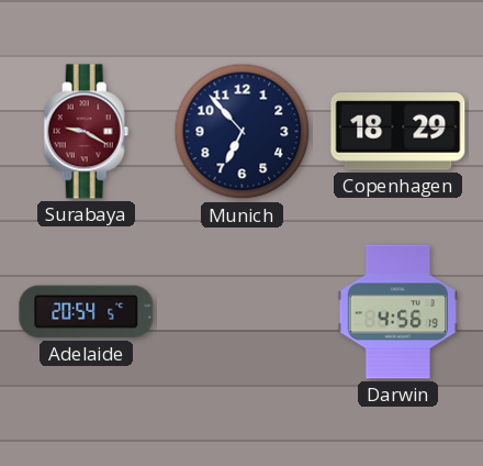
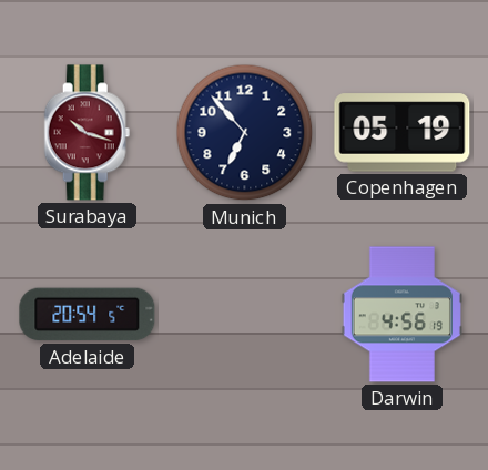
Surabaya: 9:20 -> 10:18
Copenhagen: 18:29 -> 05:19
